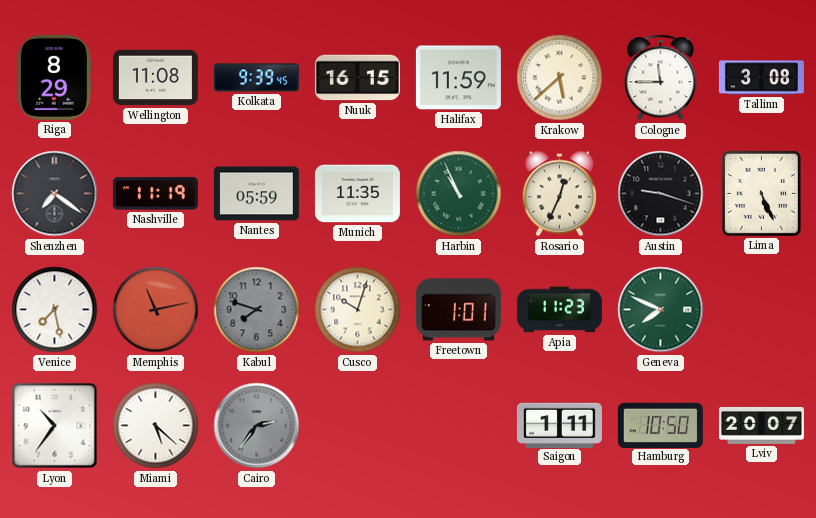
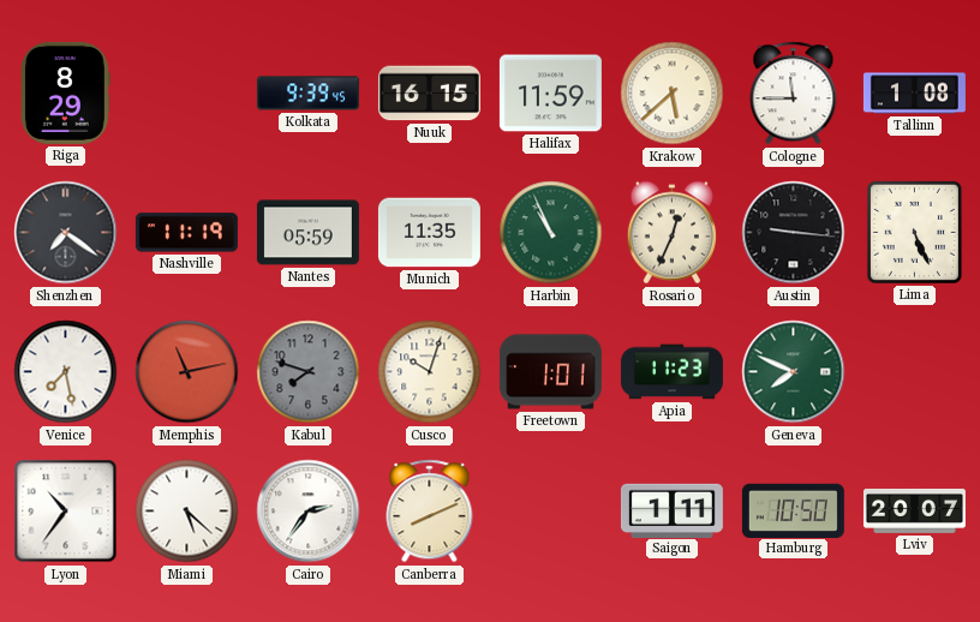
Wellington: 11:08 -> none
Tallinn: 3:08 -> 1:08
Austin: 9:18 -> 9:16
Cairo dial: grey -> white
Canberra: none -> 8:11
